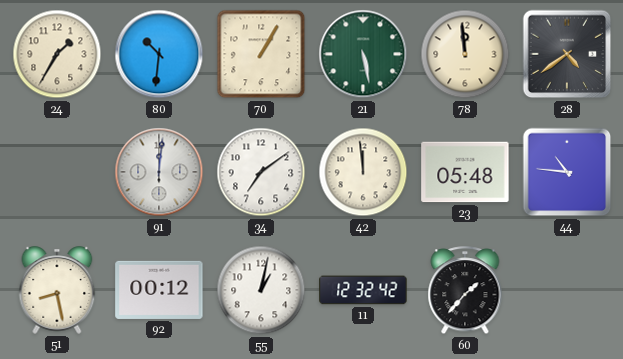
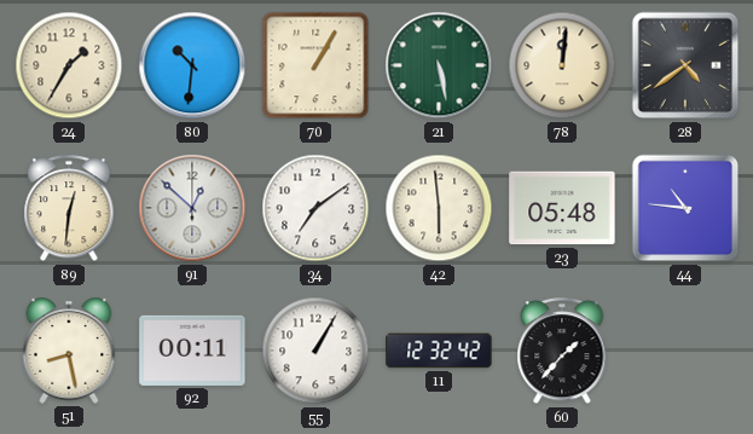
78: 11:59 -> 12:01
89: none -> 12:31
91: 12:01 -> 12:52
42: 11:59 -> 5:59
92: 00:12 -> 00:11
55: 1:02 -> 1:05
